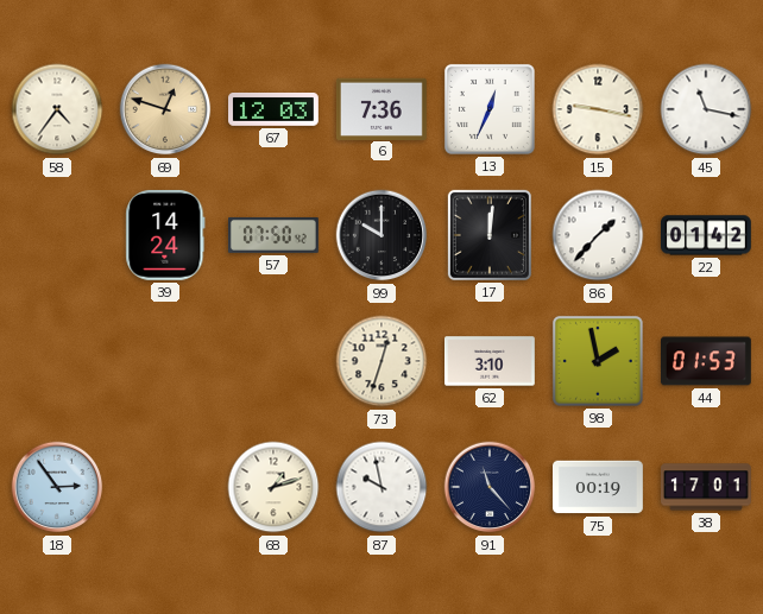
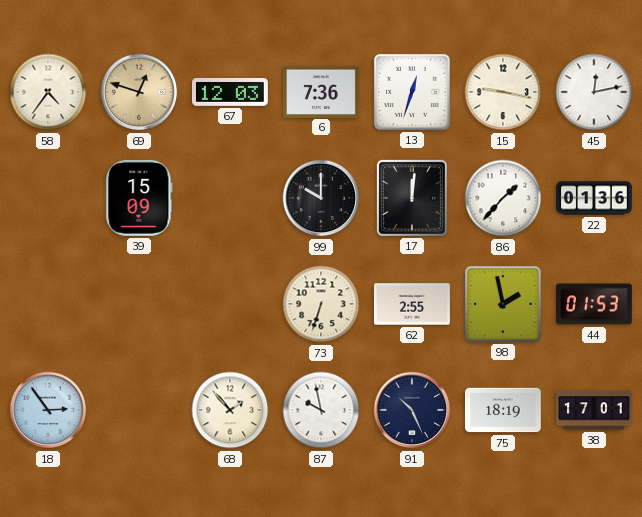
13: 12:34 -> 12:33
45: 11:17 -> 12:13
39: 14:24 -> 15:09
57: 07:50 -> none
22: 01:42 -> 01:36
73: 12:33 -> 6:33
62: 3:10 -> 2:55
68: 1:12 -> 1:53
91: 11:23 -> 10:26
75: 00:19 -> 18:19
